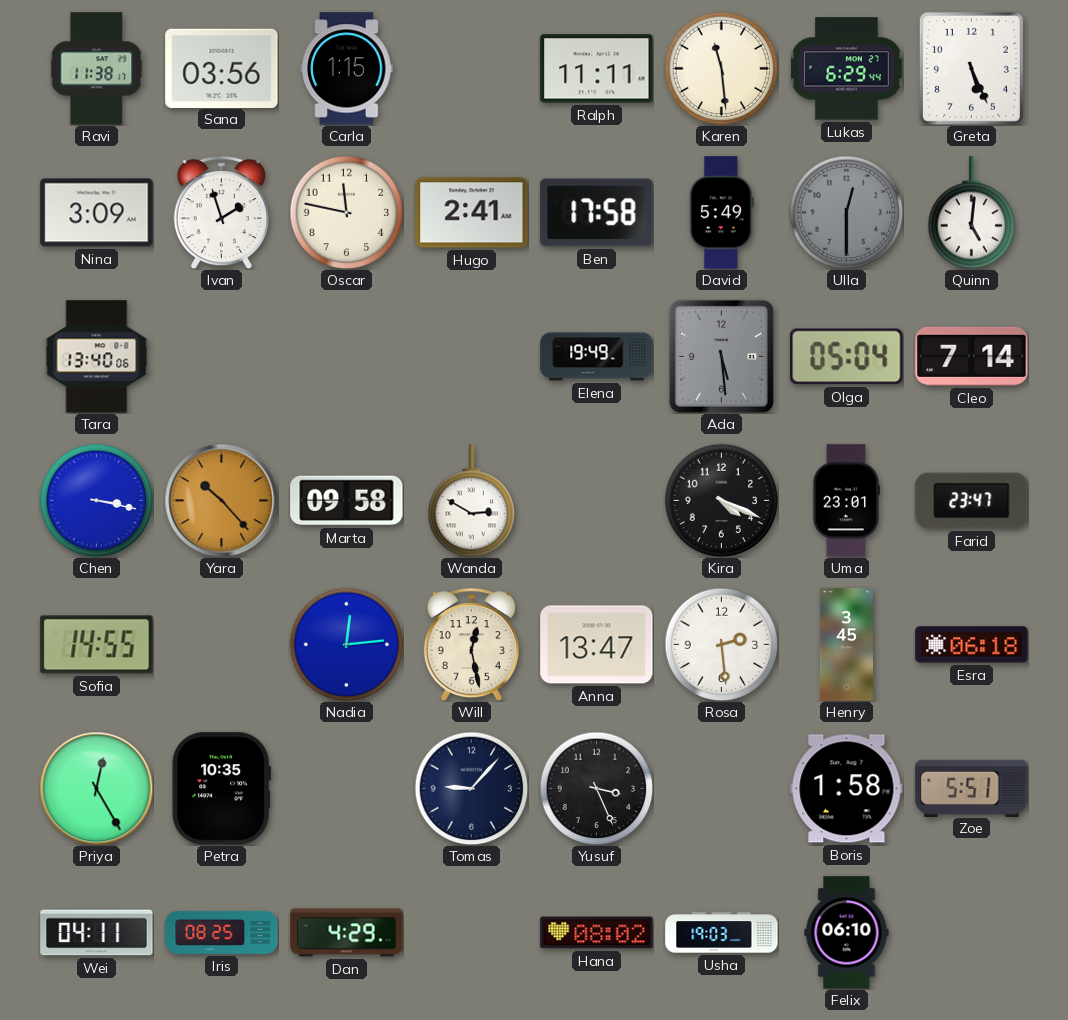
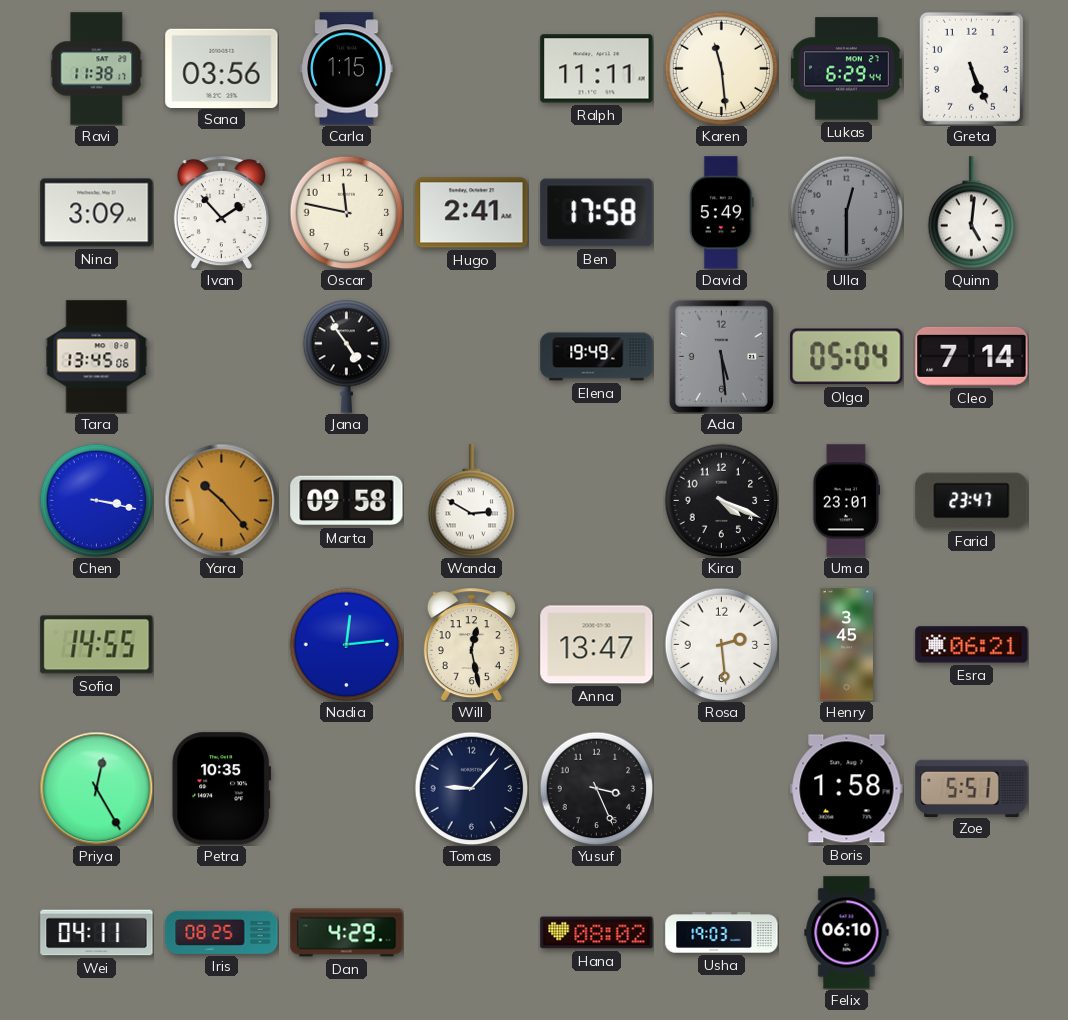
Ivan: 1:57 -> 1:53
Tara: 13:40 -> 13:45
Jana: none -> 4:54
Esra: 06:18 -> 06:21
